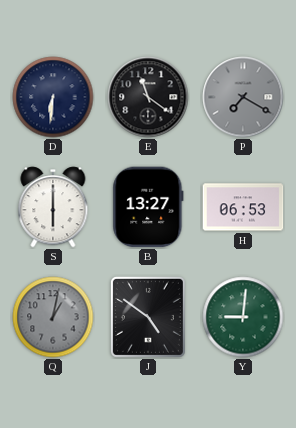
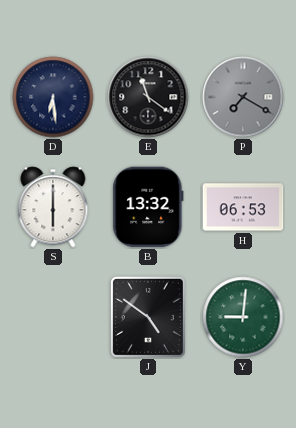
D: 6:31 -> 6:29
B: 13:27 -> 13:32
Q: 1:02 -> none
